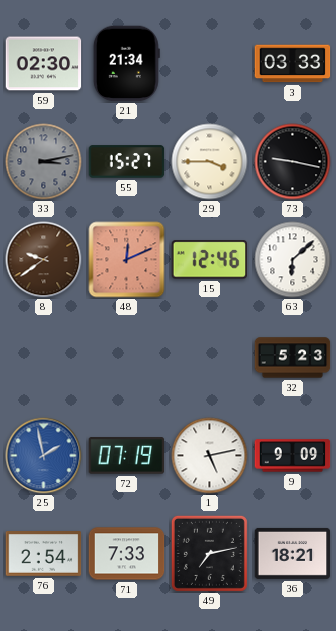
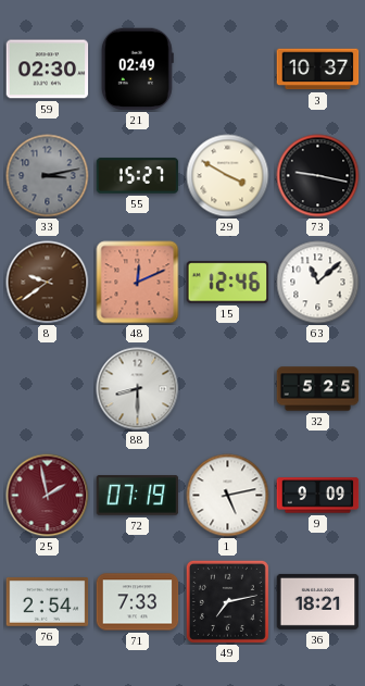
21: 21:34 -> 02:49
3: 03:33 -> 10:37
29: 3:45 -> 3:50
63: 6:08 -> 11:08
88: none -> 8:30
32: 5:23 -> 5:25
25 dial: blue -> burgundy
